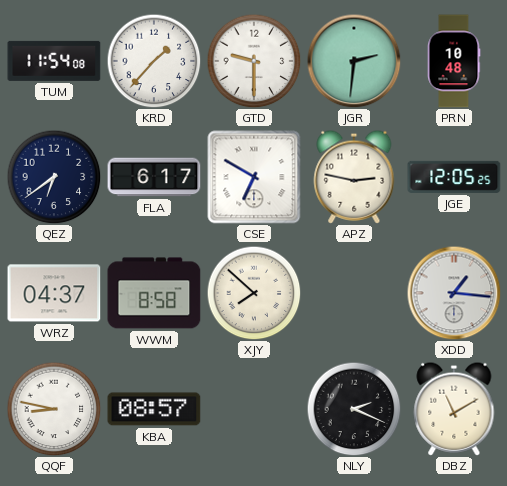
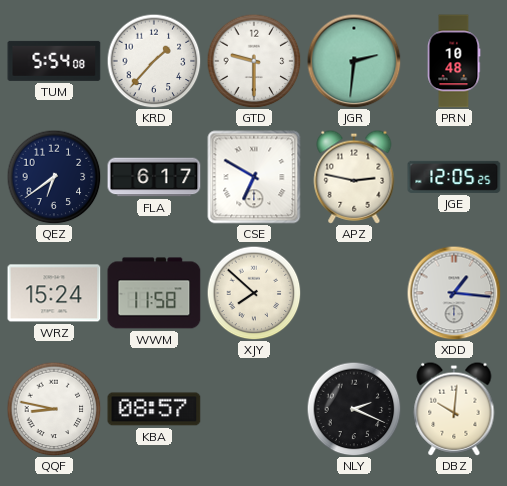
TUM: 11:54 -> 5:54
WRZ: 04:37 -> 15:24
WWM: 8:58 -> 11:58
DBZ: 11:10 -> 10:01
